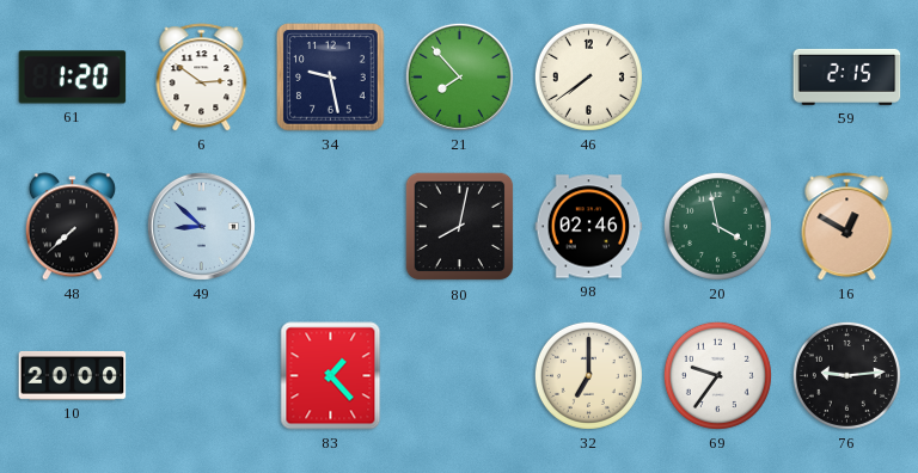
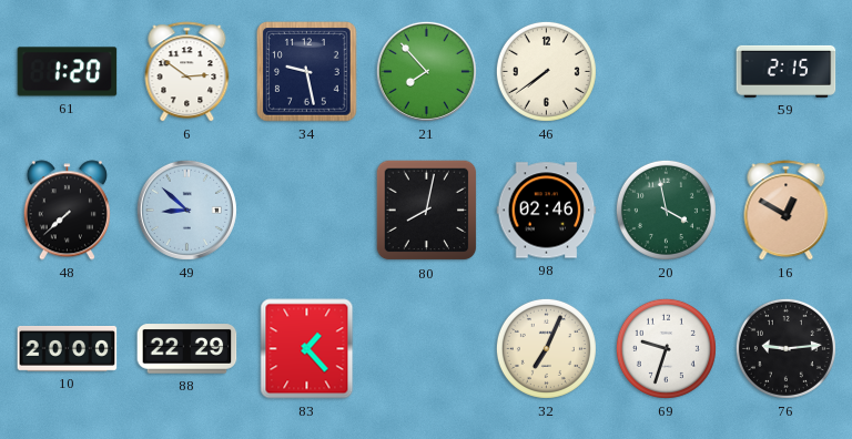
88: none -> 22:29
32: 7:00 -> 7:04
69: 9:36 -> 9:33
